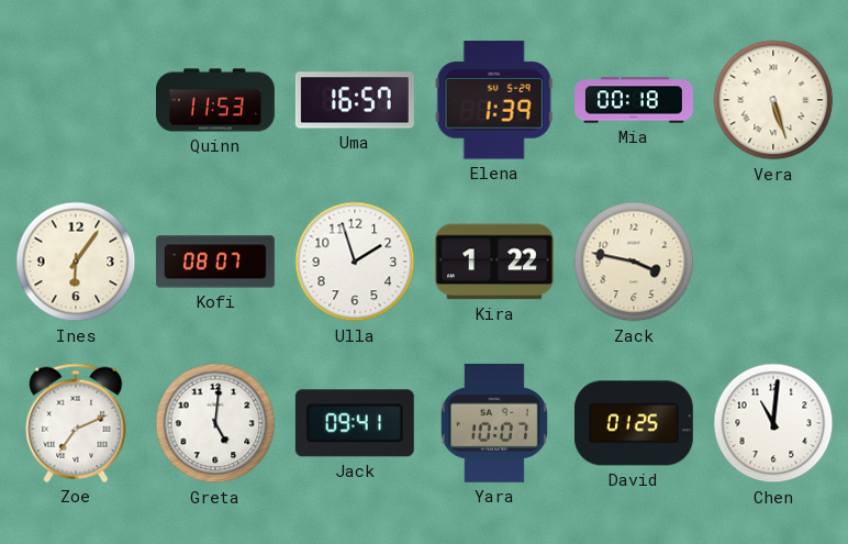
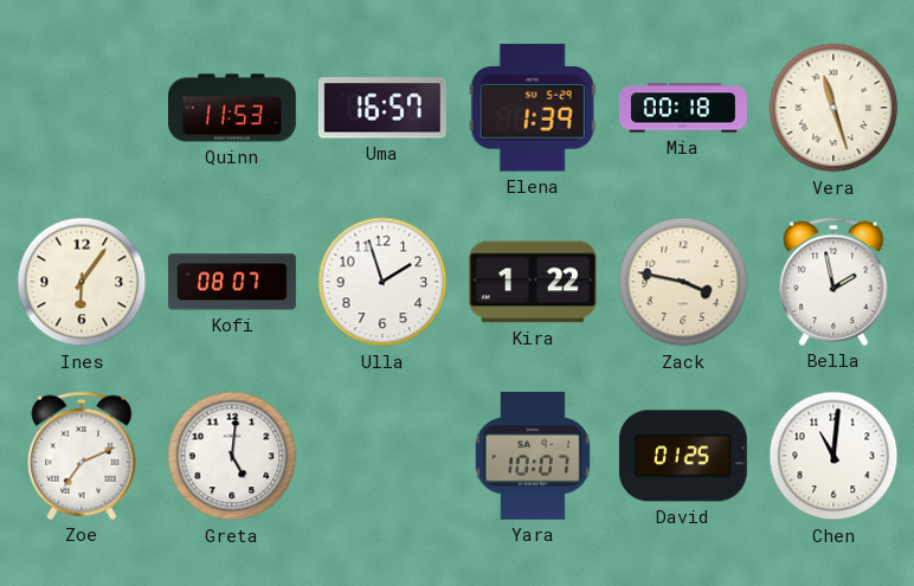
Vera: 5:27 -> 11:27
Bella: none -> 1:58
Jack: 09:41 -> none
